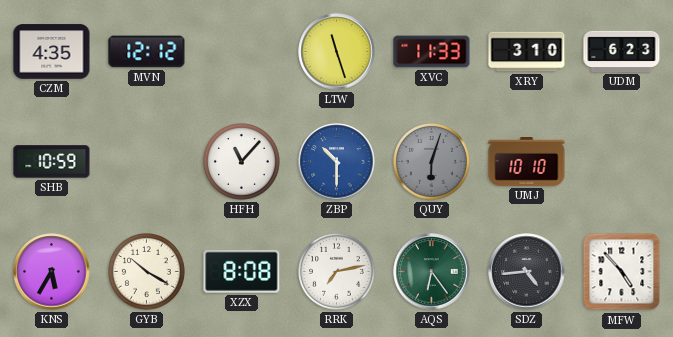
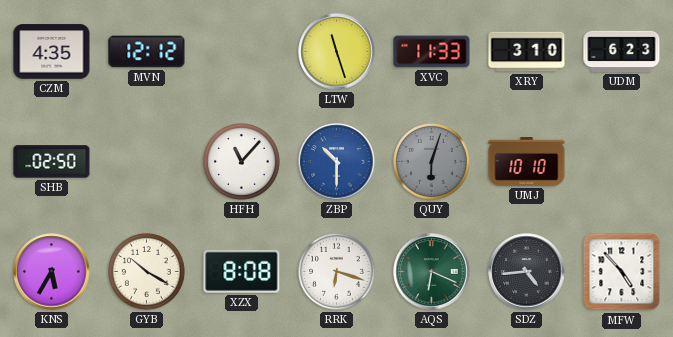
SHB: 10:59 -> 02:50
RRK: 7:13 -> 6:18
AQS: 6:24 -> 6:19
